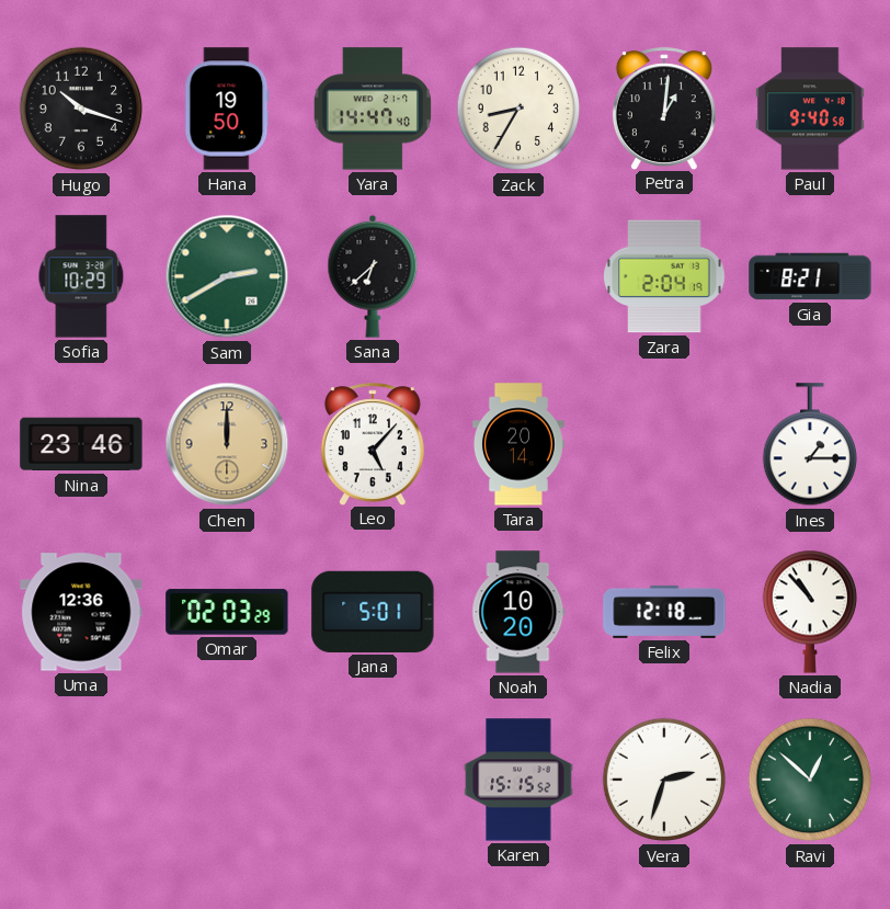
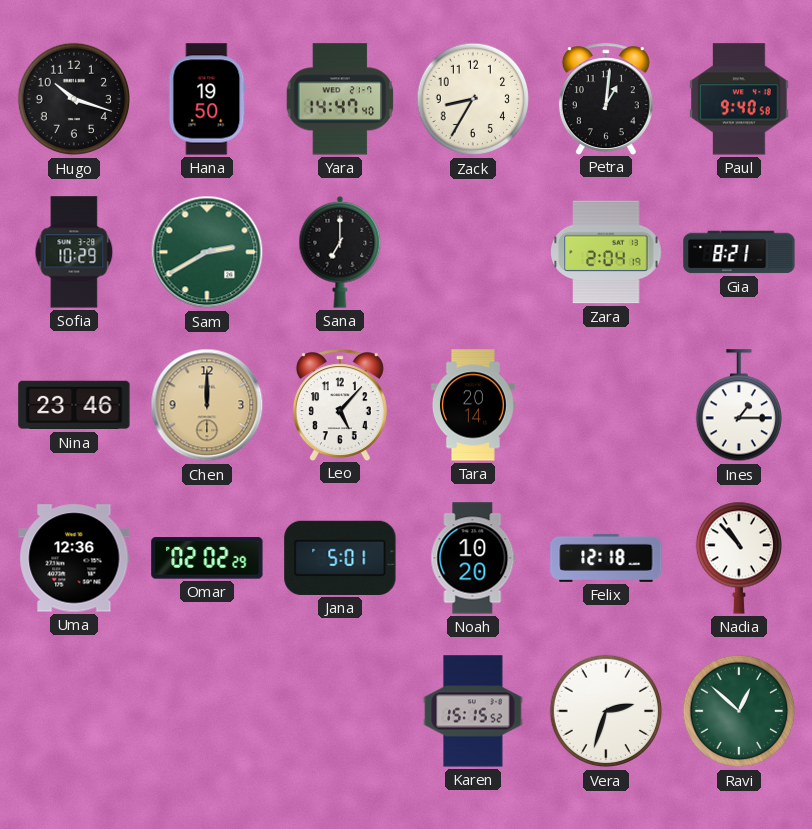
Sana: 6:38 -> 7:00
Omar: 02:03 -> 02:02
